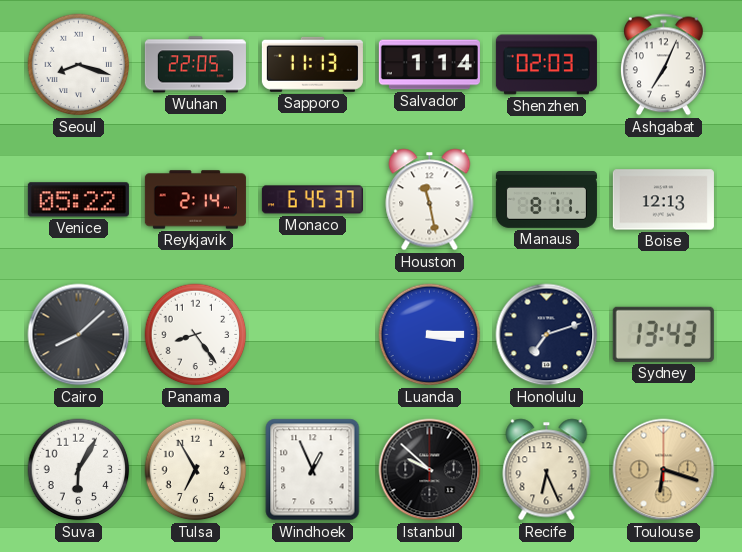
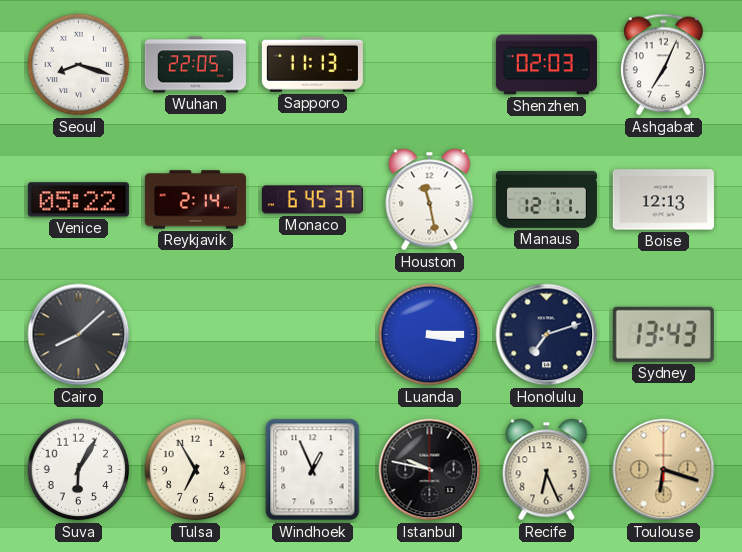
Salvador: 1:14 -> none
Manaus: 8:11 -> 12:11
Panama: 8:24 -> none
Istanbul: 9:52 -> 9:47
